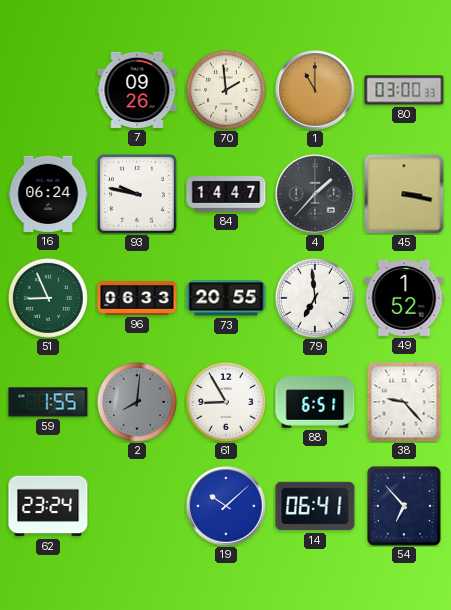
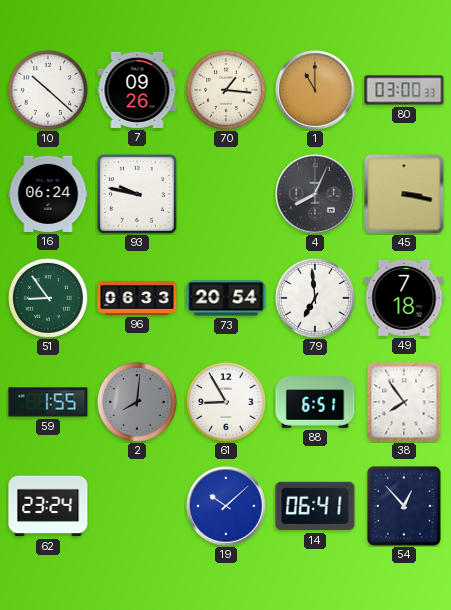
10: none -> 10:22
70: 1:59 -> 1:16
84: 14:47 -> none
4: 1:37 -> 8:04
51: 8:56 -> 8:54
73: 20:55 -> 20:54
49: 1:52 -> 7:18
38: 9:23 -> 7:54
54: 6:53 -> 12:53
